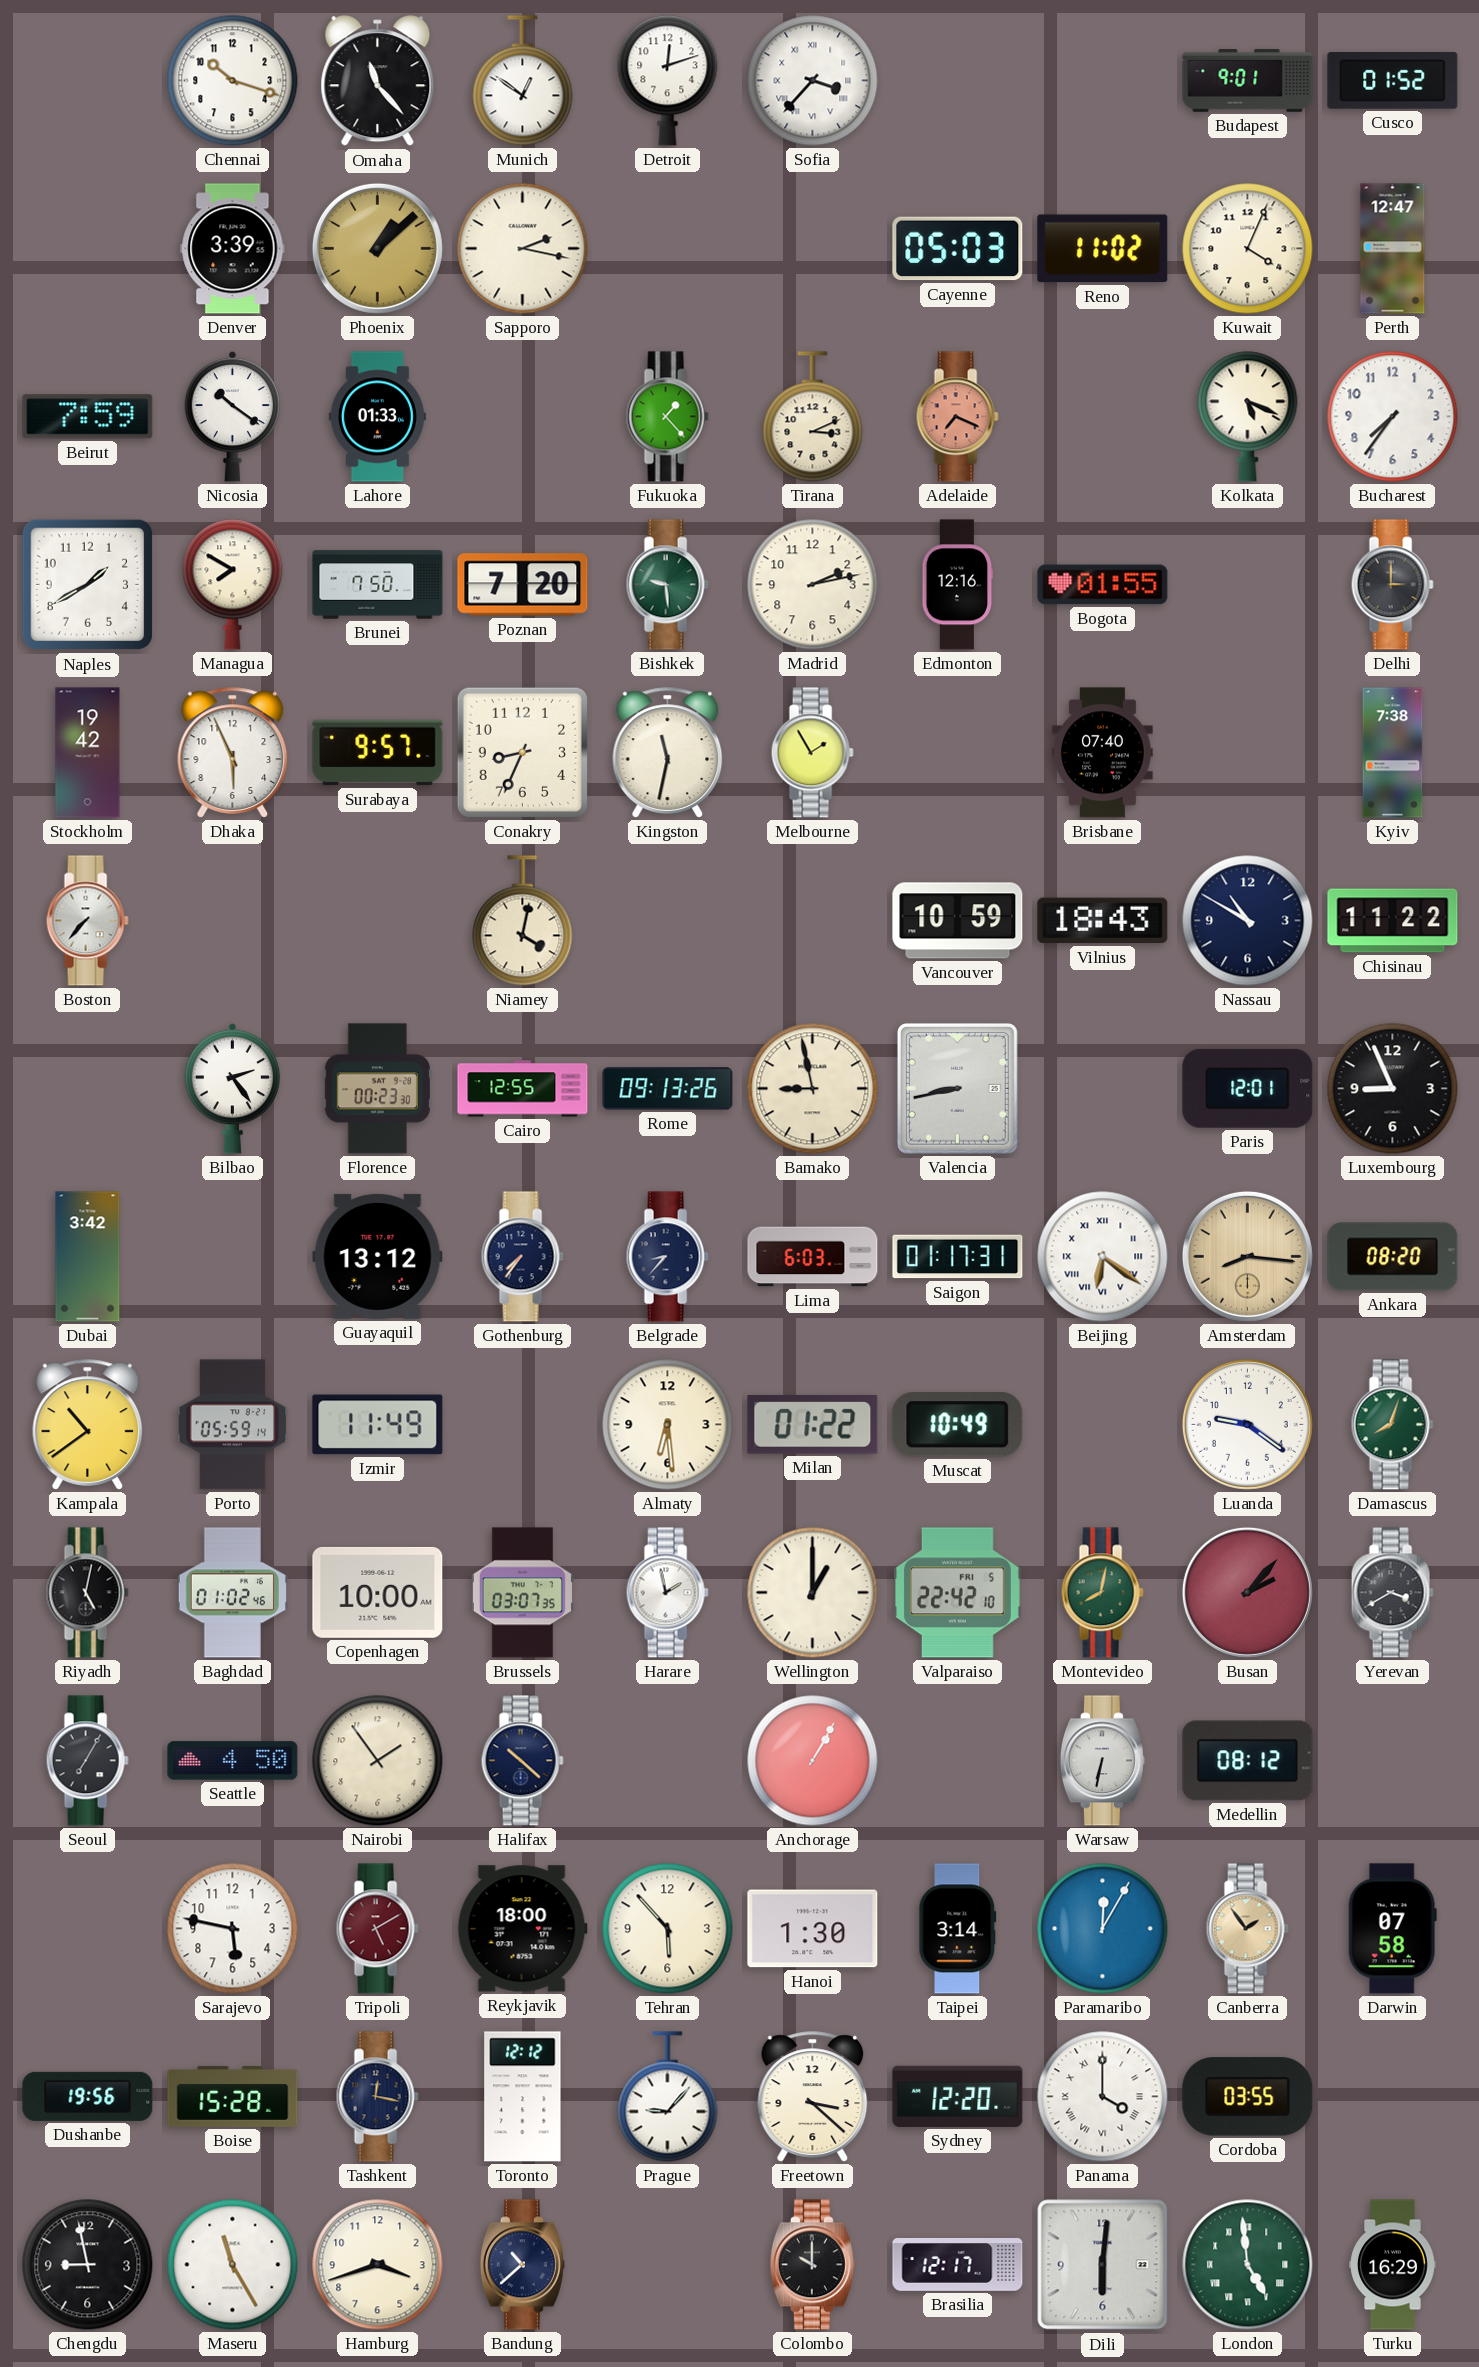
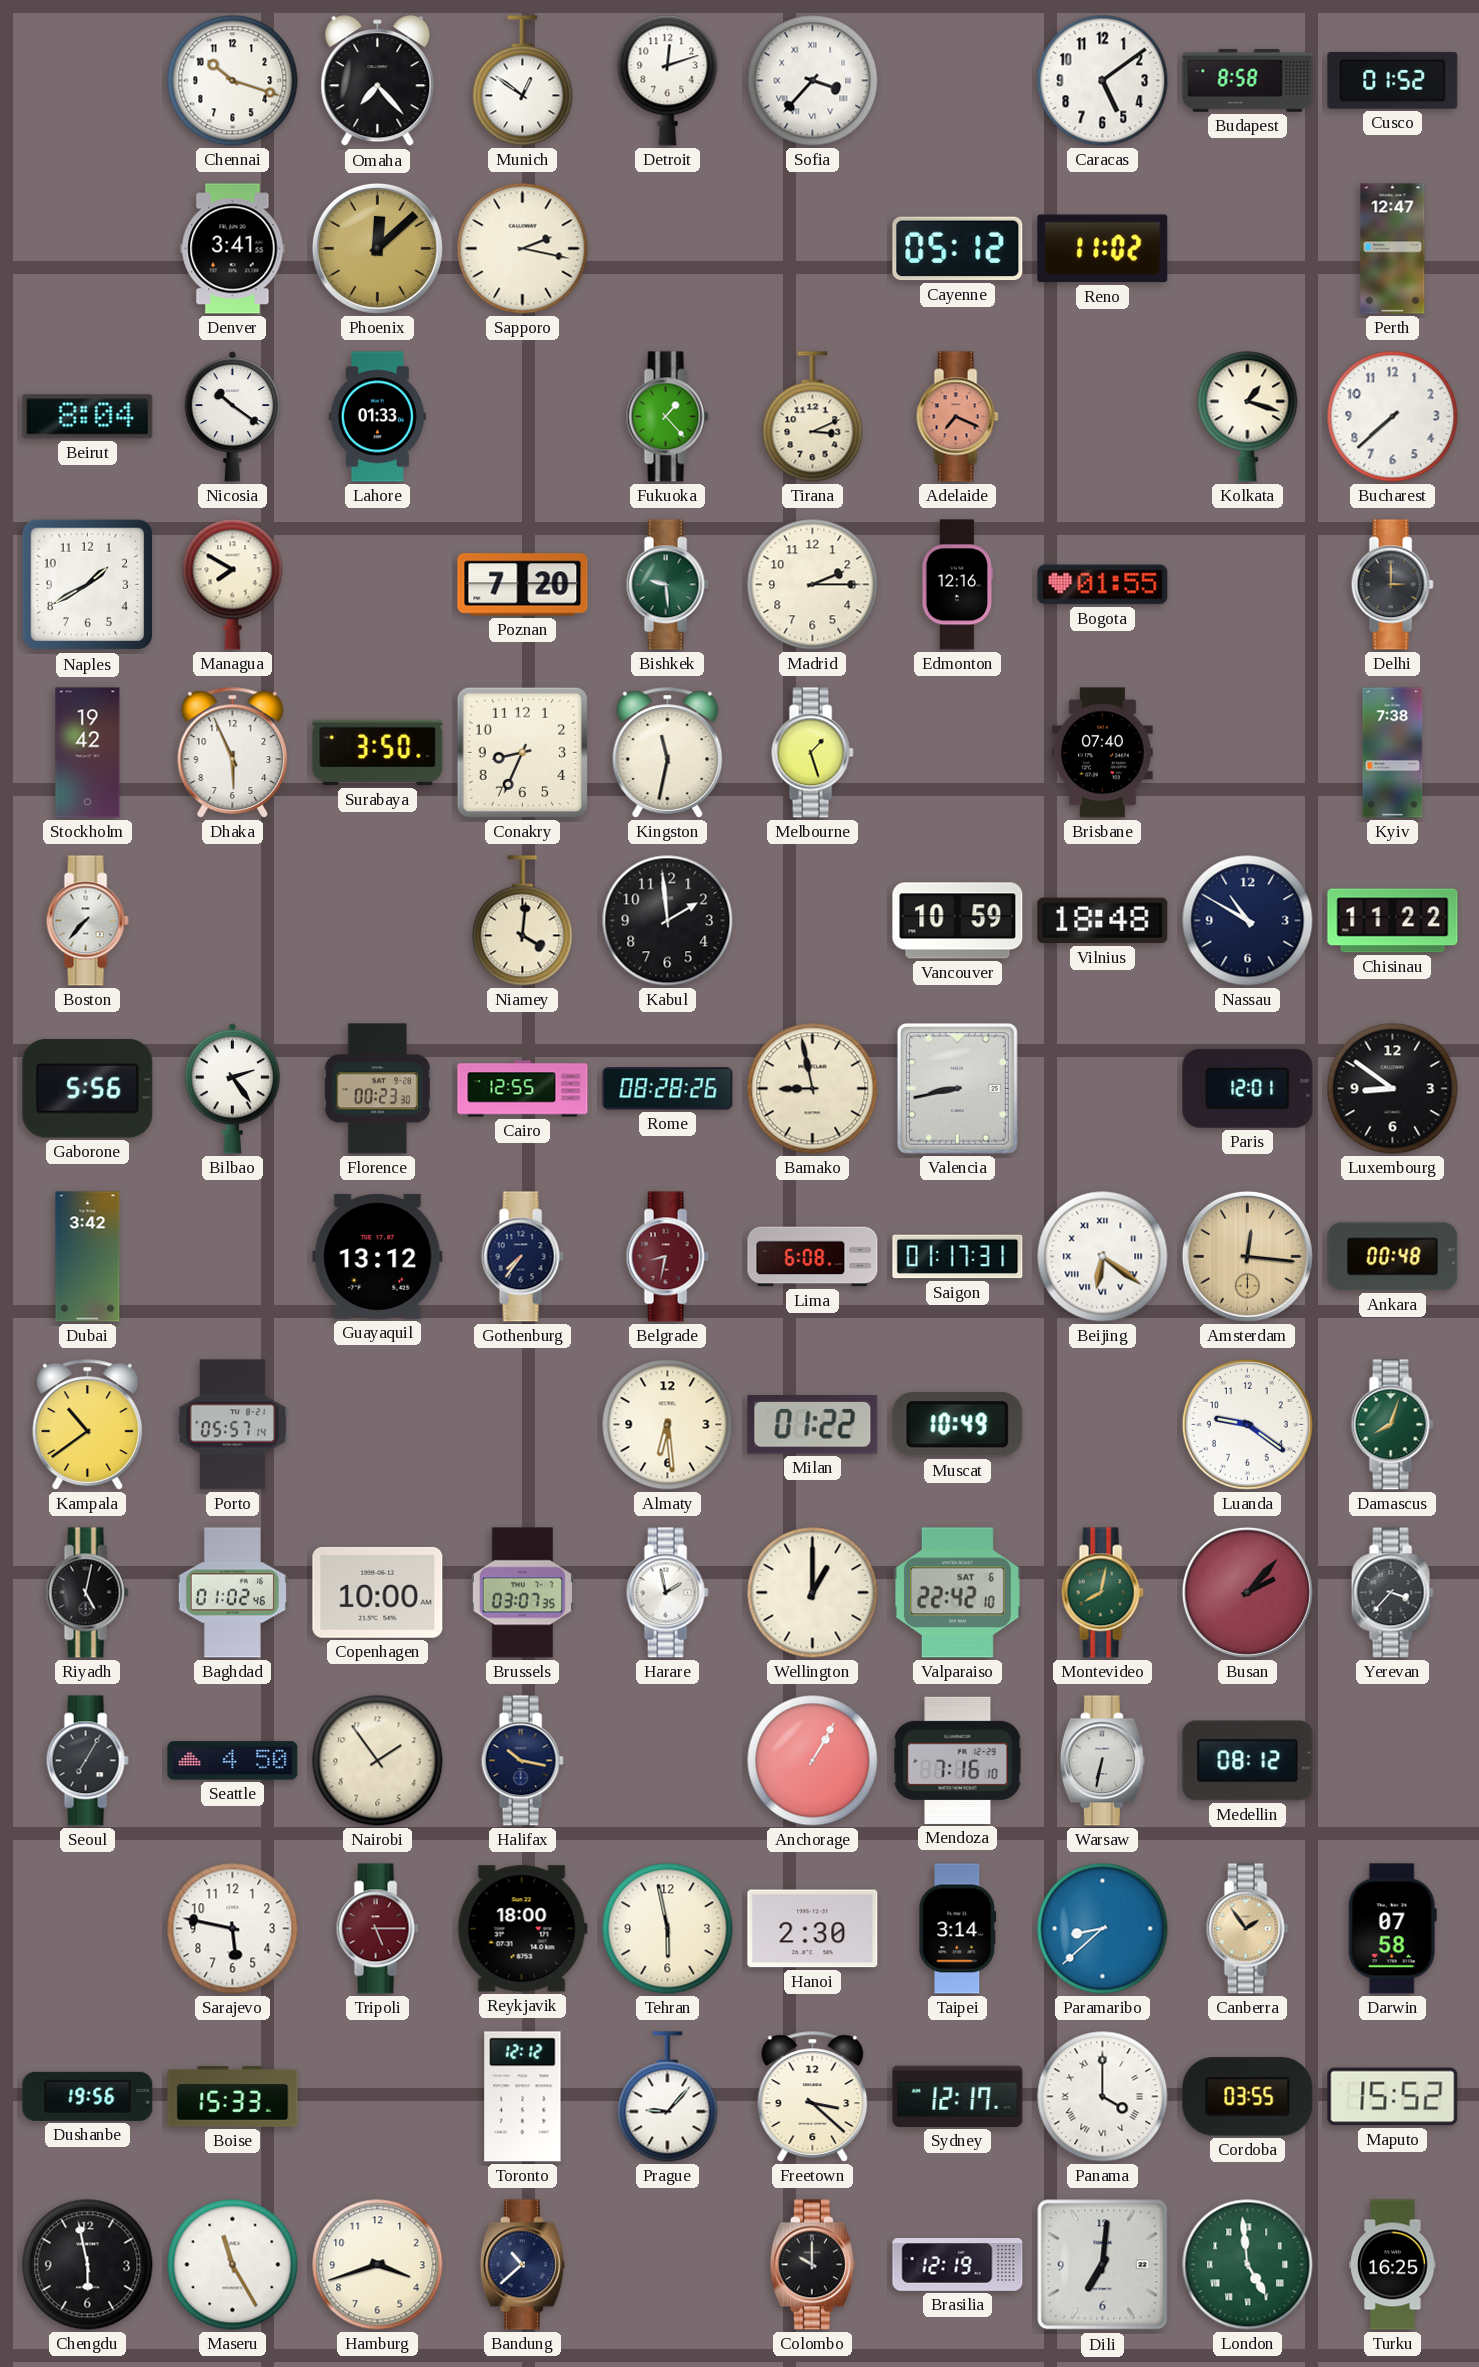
Omaha: 11:23 -> 7:23
Caracas: none -> 5:09
Budapest: 9:01 -> 8:58
Denver: 3:39 -> 3:41
Phoenix: 1:08 -> 12:08
Cayenne: 05:03 -> 05:12
Kuwait: 4:04 -> none
Beirut: 7:59 -> 8:04
Kolkata: 5:19 -> 1:18
Bucharest: 7:36 -> 7:38
Brunei: 7:50 -> none
Madrid: 2:13 -> 2:15
Surabaya: 9:57 -> 3:50
Melbourne: 1:55 -> 1:27
Niamey: 4:02 -> 4:01
Kabul: none -> 1:59
Vilnius: 18:43 -> 18:48
Gaborone: none -> 5:56
Rome: 09:13 -> 08:28
Luxembourg: 8:56 -> 8:51
Belgrade: 8:37 -> 8:32
Belgrade dial: navy -> burgundy
Lima: 6:03 -> 6:08
Amsterdam: 8:16 -> 12:16
Ankara: 08:20 -> 00:48
Porto: 05:59 -> 05:57
Izmir: 11:49 -> none
Valparaiso date: FRI 5 -> SAT 6
Yerevan: 3:40 -> 3:37
Halifax: 10:22 -> 10:17
Mendoza: none -> 7:16
Tripoli: 5:10 -> 5:15
Tehran: 5:53 -> 5:58
Hanoi: 1:30 -> 2:30
Paramaribo: 12:05 -> 8:38
Boise: 15:28 -> 15:33
Tashkent: 12:17 -> none
Sydney: 12:20 -> 12:17
Maputo: none -> 15:52
Chengdu: 8:58 -> 5:58
Brasilia: 12:17 -> 12:19
Dili: 6:01 -> 7:01
Turku: 16:29 -> 16:25
